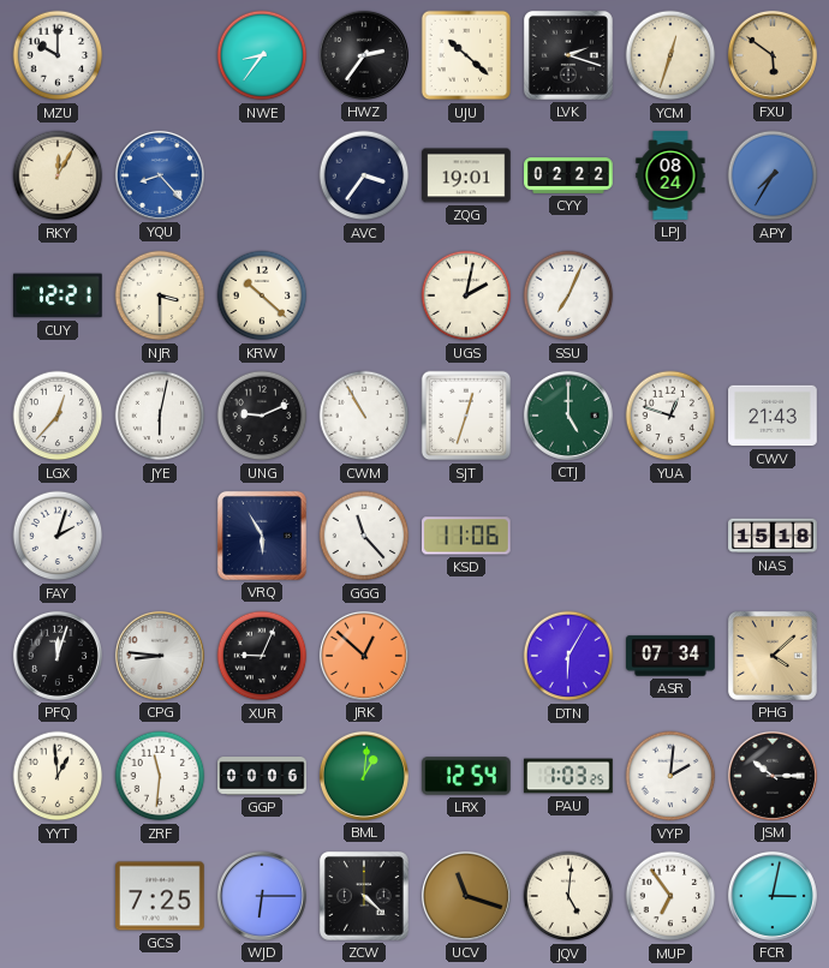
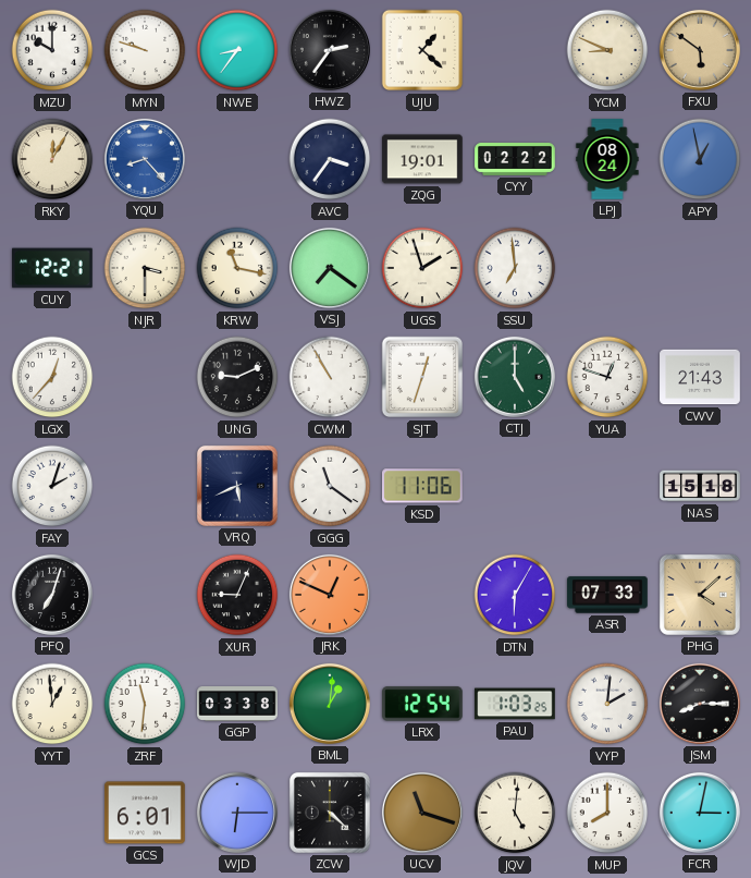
MYN: none -> 9:48
UJU: 10:22 -> 1:22
LVK: 2:18 -> none
YCM: 12:33 -> 8:49
APY: 7:35 -> 12:58
KRW: 10:22 -> 11:17
VSJ: none -> 7:21
UGS: 2:02 -> 1:57
SSU: 7:04 -> 6:59
JYE: 6:02 -> none
VRQ: 5:55 -> 5:41
GGG: 11:23 -> 11:21
PFQ: 12:03 -> 7:03
CPG: 8:46 -> none
JRK: 12:52 -> 12:49
ASR: 07:34 -> 07:33
GGP: 00:06 -> 03:38
JSM: 10:15 -> 8:15
GCS: 7:25 -> 6:01
MUP: 6:54 -> 8:00
